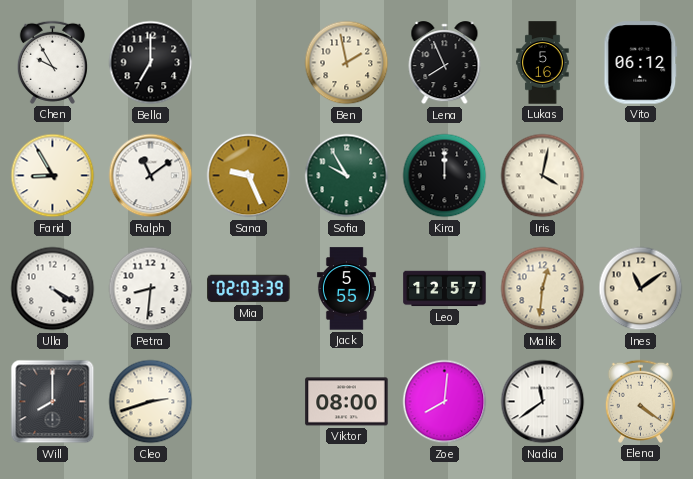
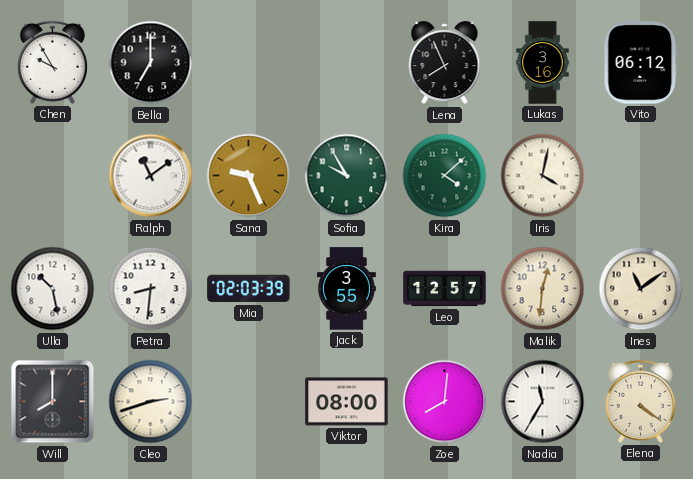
Ben: 1:58 -> none
Lukas: 5:16 -> 3:16
Farid: 8:55 -> none
Kira: 12:00 -> 4:08
Kira dial: black -> green
Ulla: 4:20 -> 10:28
Jack: 5:55 -> 3:55
Nadia: 11:39 -> 11:35
